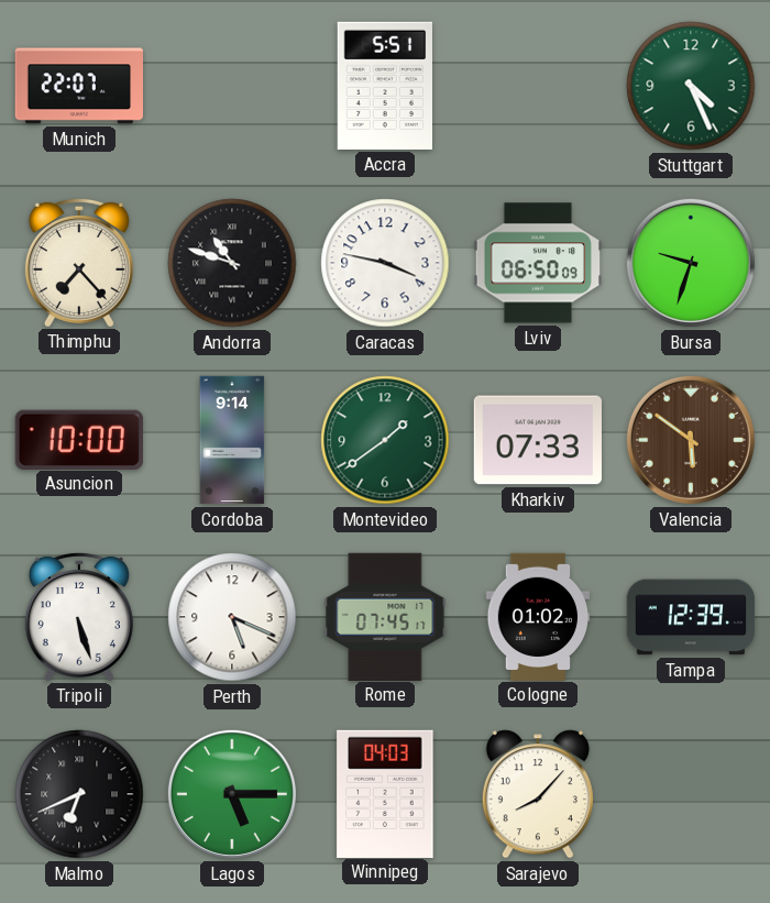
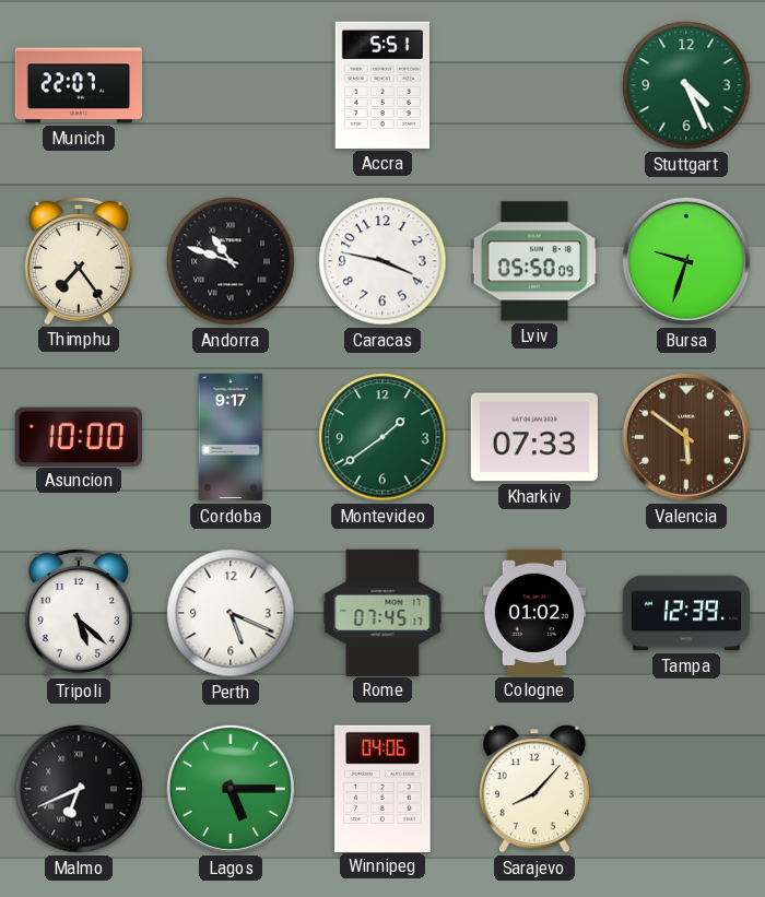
Thimphu: 7:23 -> 7:24
Lviv: 06:50 -> 05:50
Cordoba: 9:14 -> 9:17
Tripoli: 5:27 -> 5:22
Winnipeg: 04:03 -> 04:06
